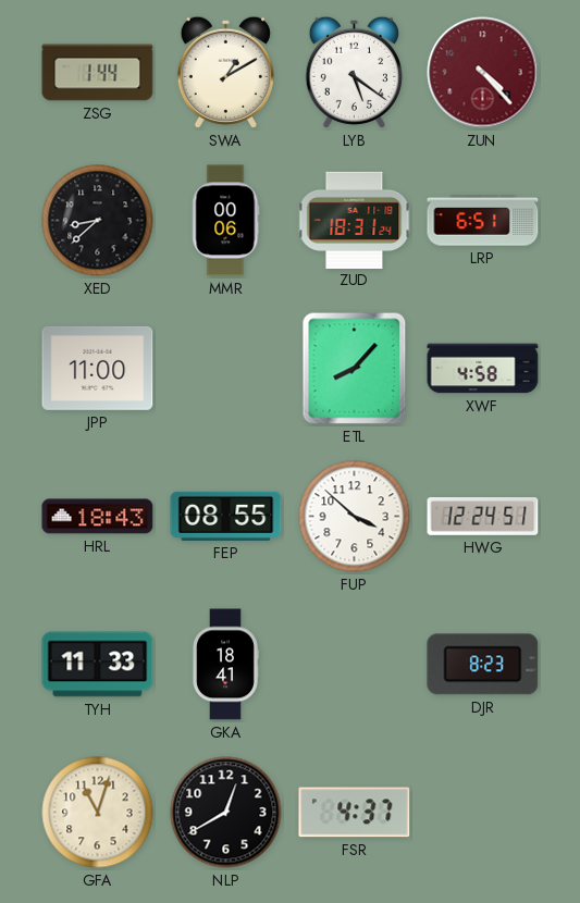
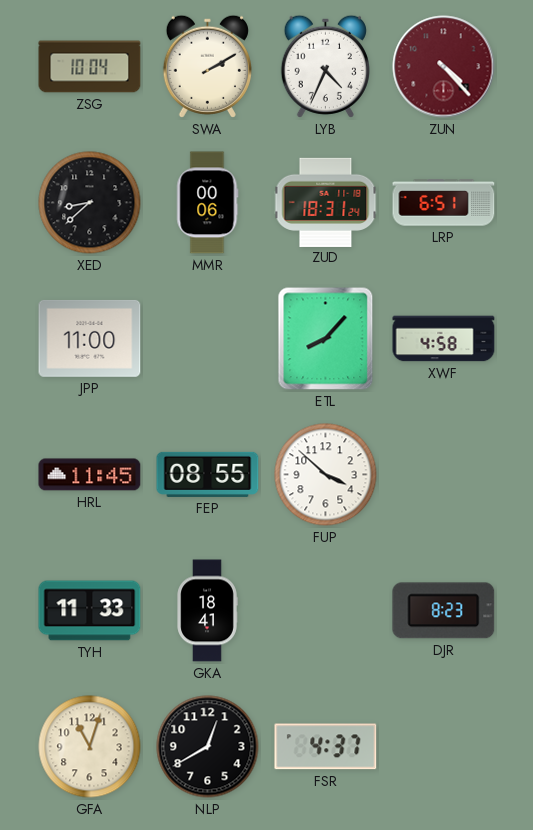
ZSG: 1:44 -> 10:04
SWA: 1:10 -> 2:10
LYB: 5:21 -> 4:34
HRL: 18:43 -> 11:45
HWG: 12:24 -> none
